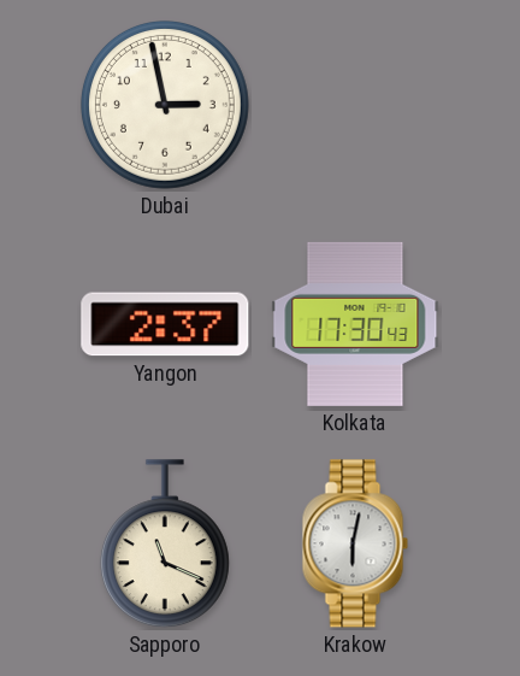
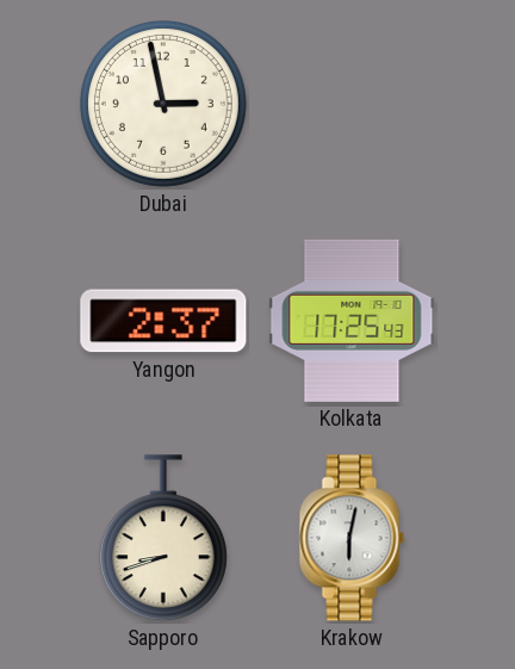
Kolkata: 17:30 -> 17:25
Sapporo: 11:19 -> 8:42
